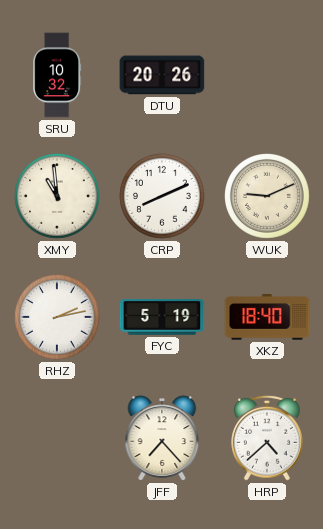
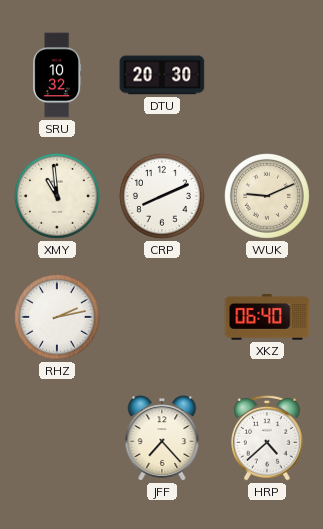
DTU: 20:26 -> 20:30
FYC: 5:19 -> none
XKZ: 18:40 -> 06:40
